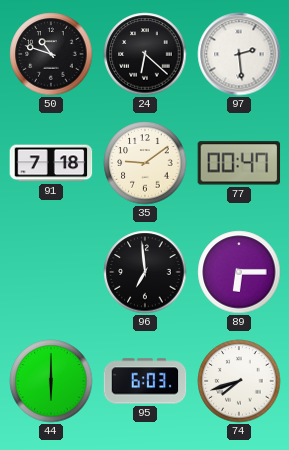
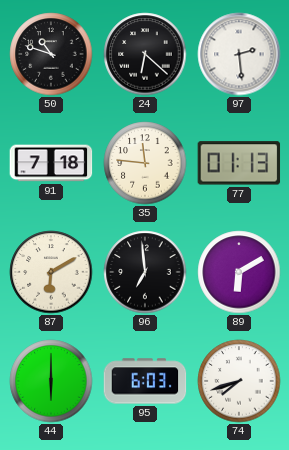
35: 9:09 -> 11:46
77: 00:47 -> 01:13
87: none -> 6:10
89: 6:15 -> 6:10
